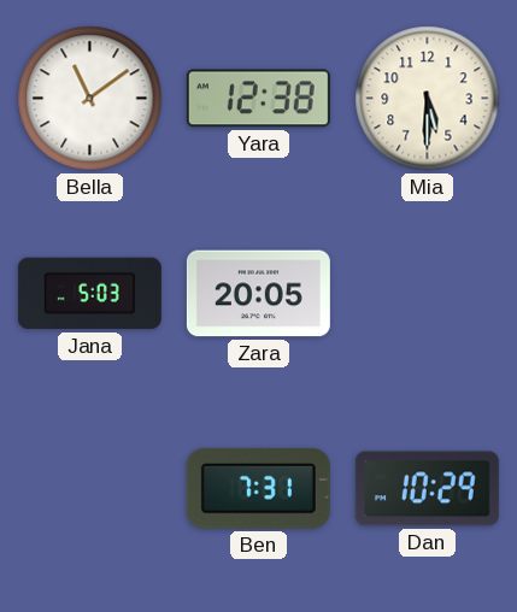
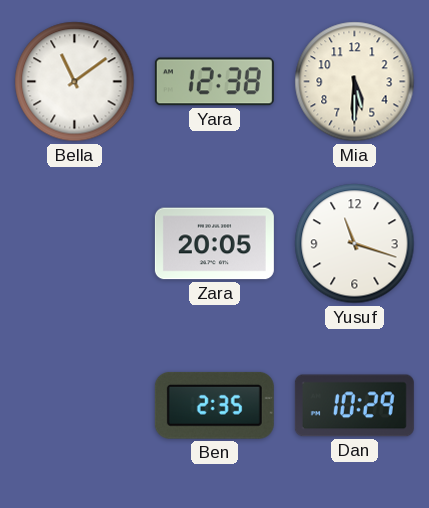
Jana: 5:03 -> none
Yusuf: none -> 11:18
Ben: 7:31 -> 2:35
